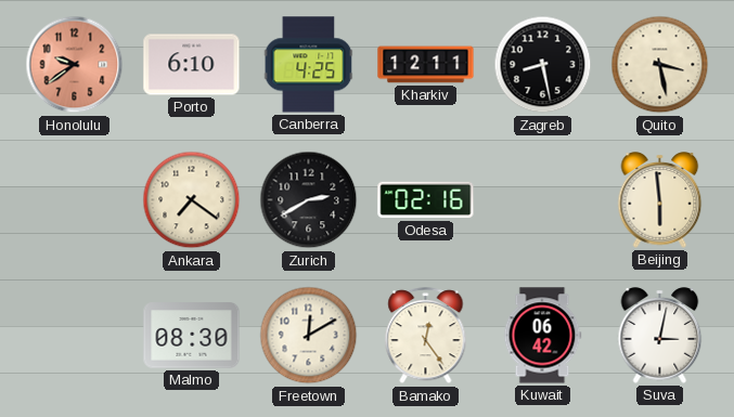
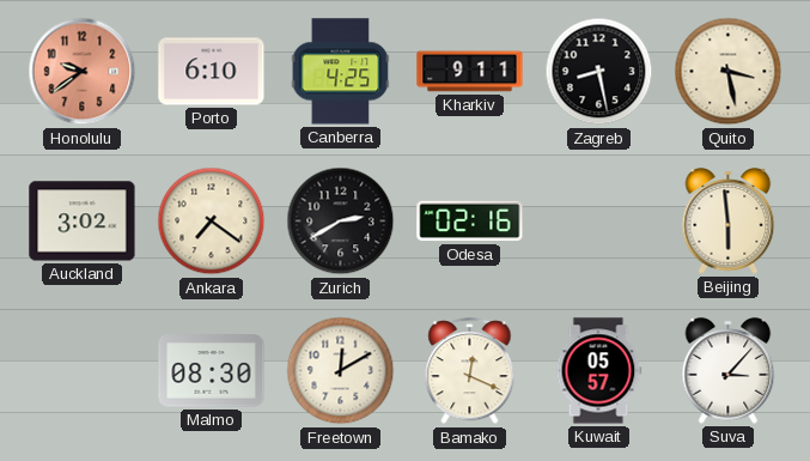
Kharkiv: 12:11 -> 9:11
Auckland: none -> 3:02
Bamako: 12:24 -> 12:19
Kuwait: 06:42 -> 05:57
Suva: 3:02 -> 3:07
